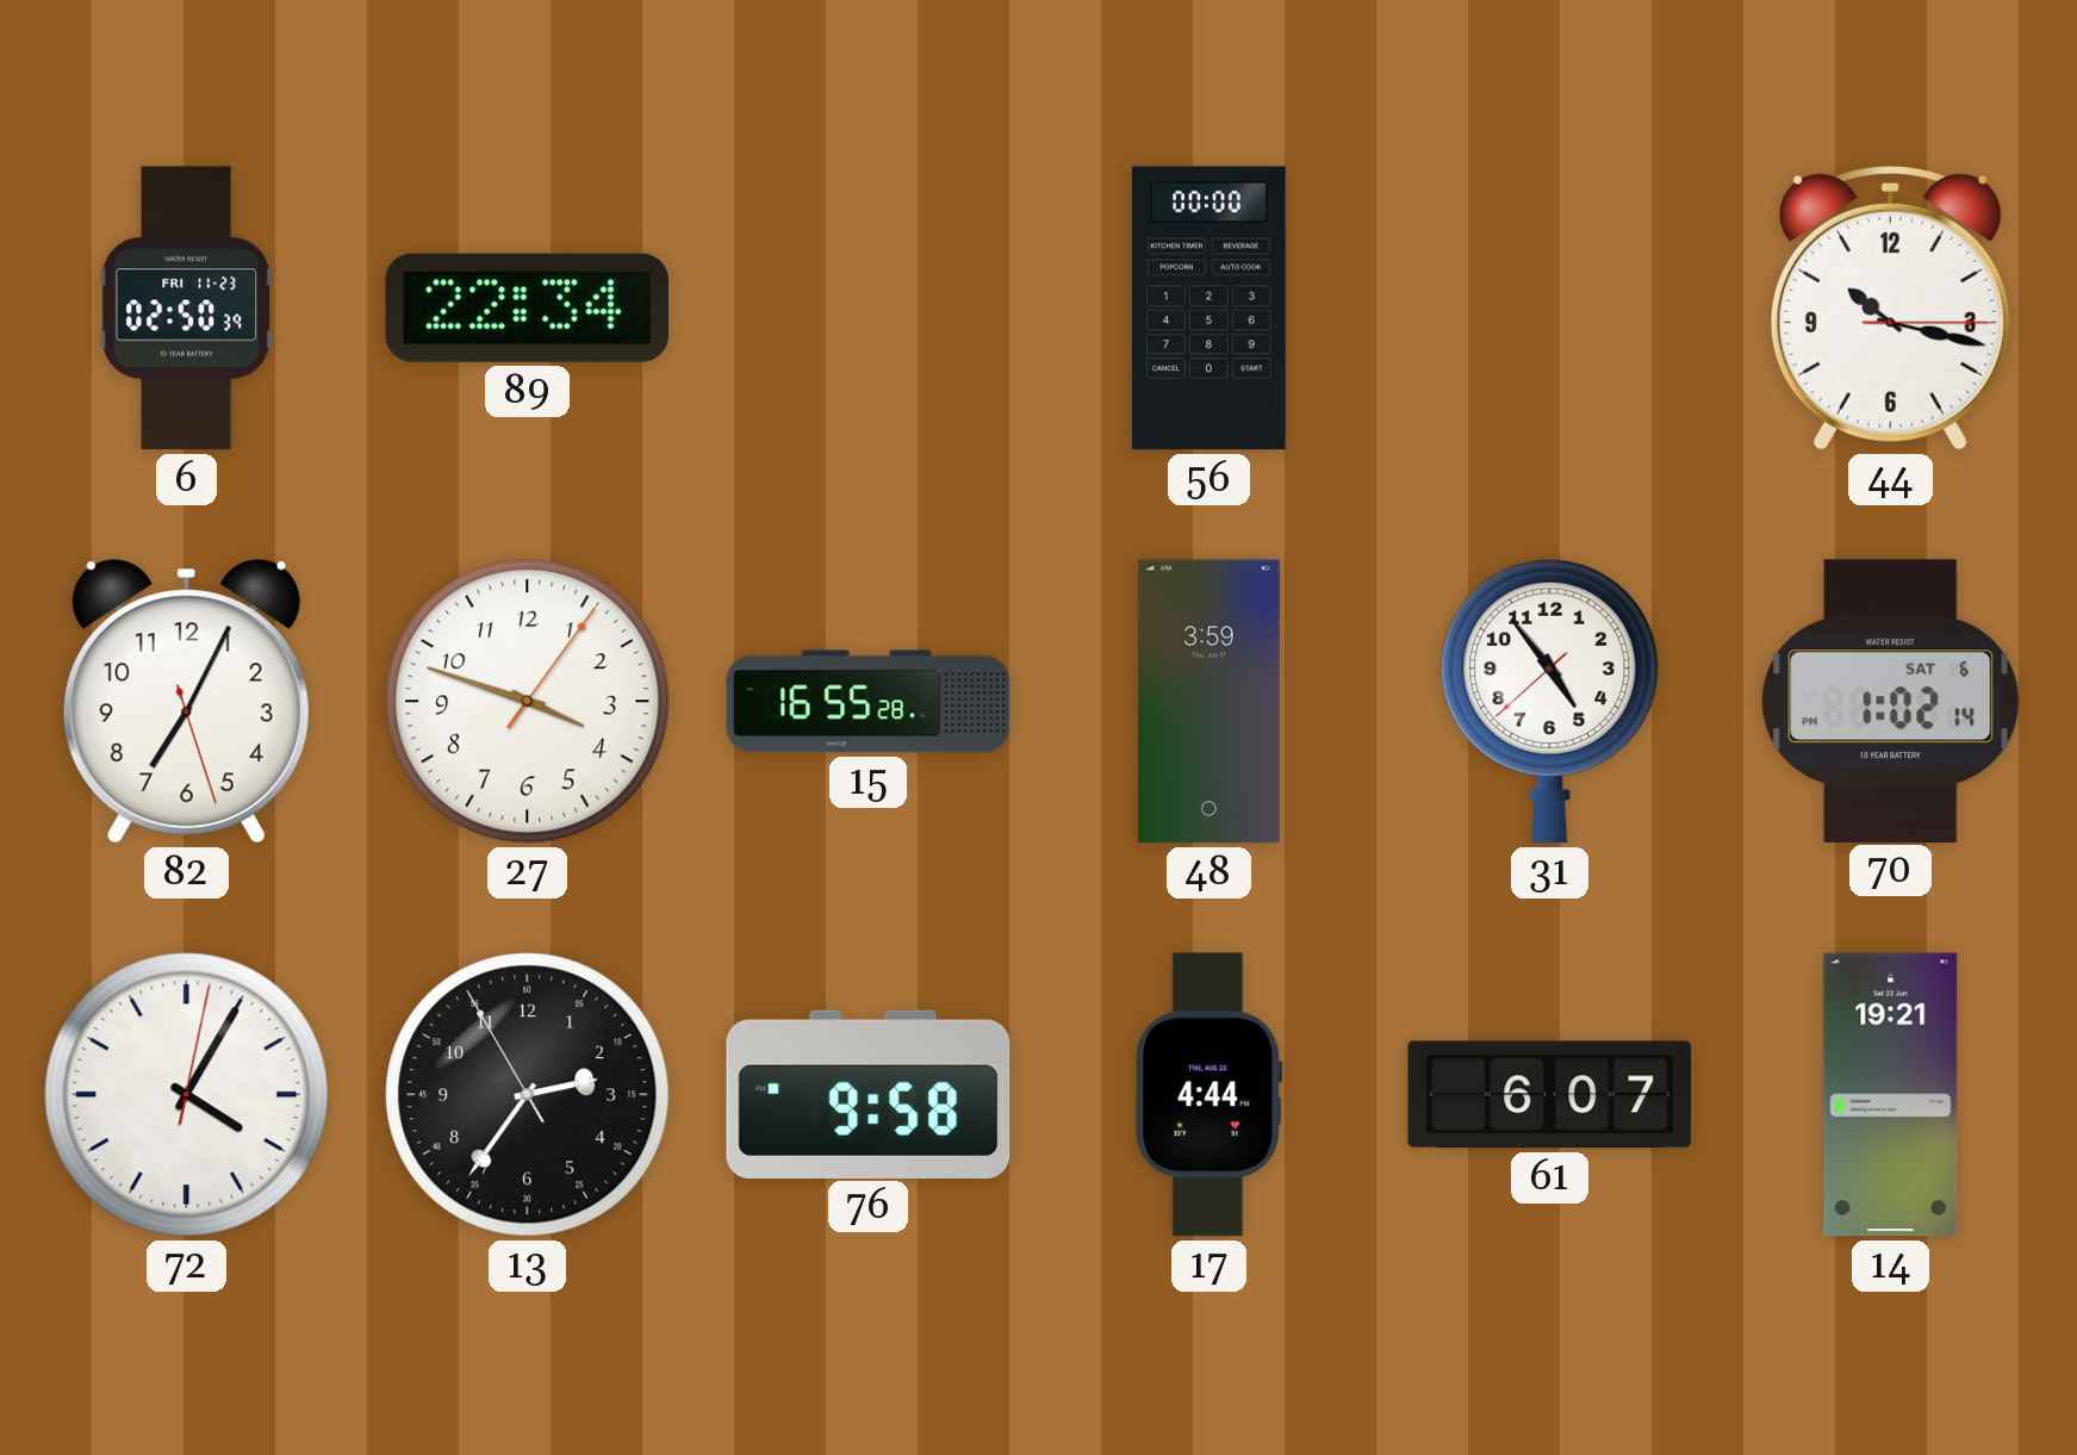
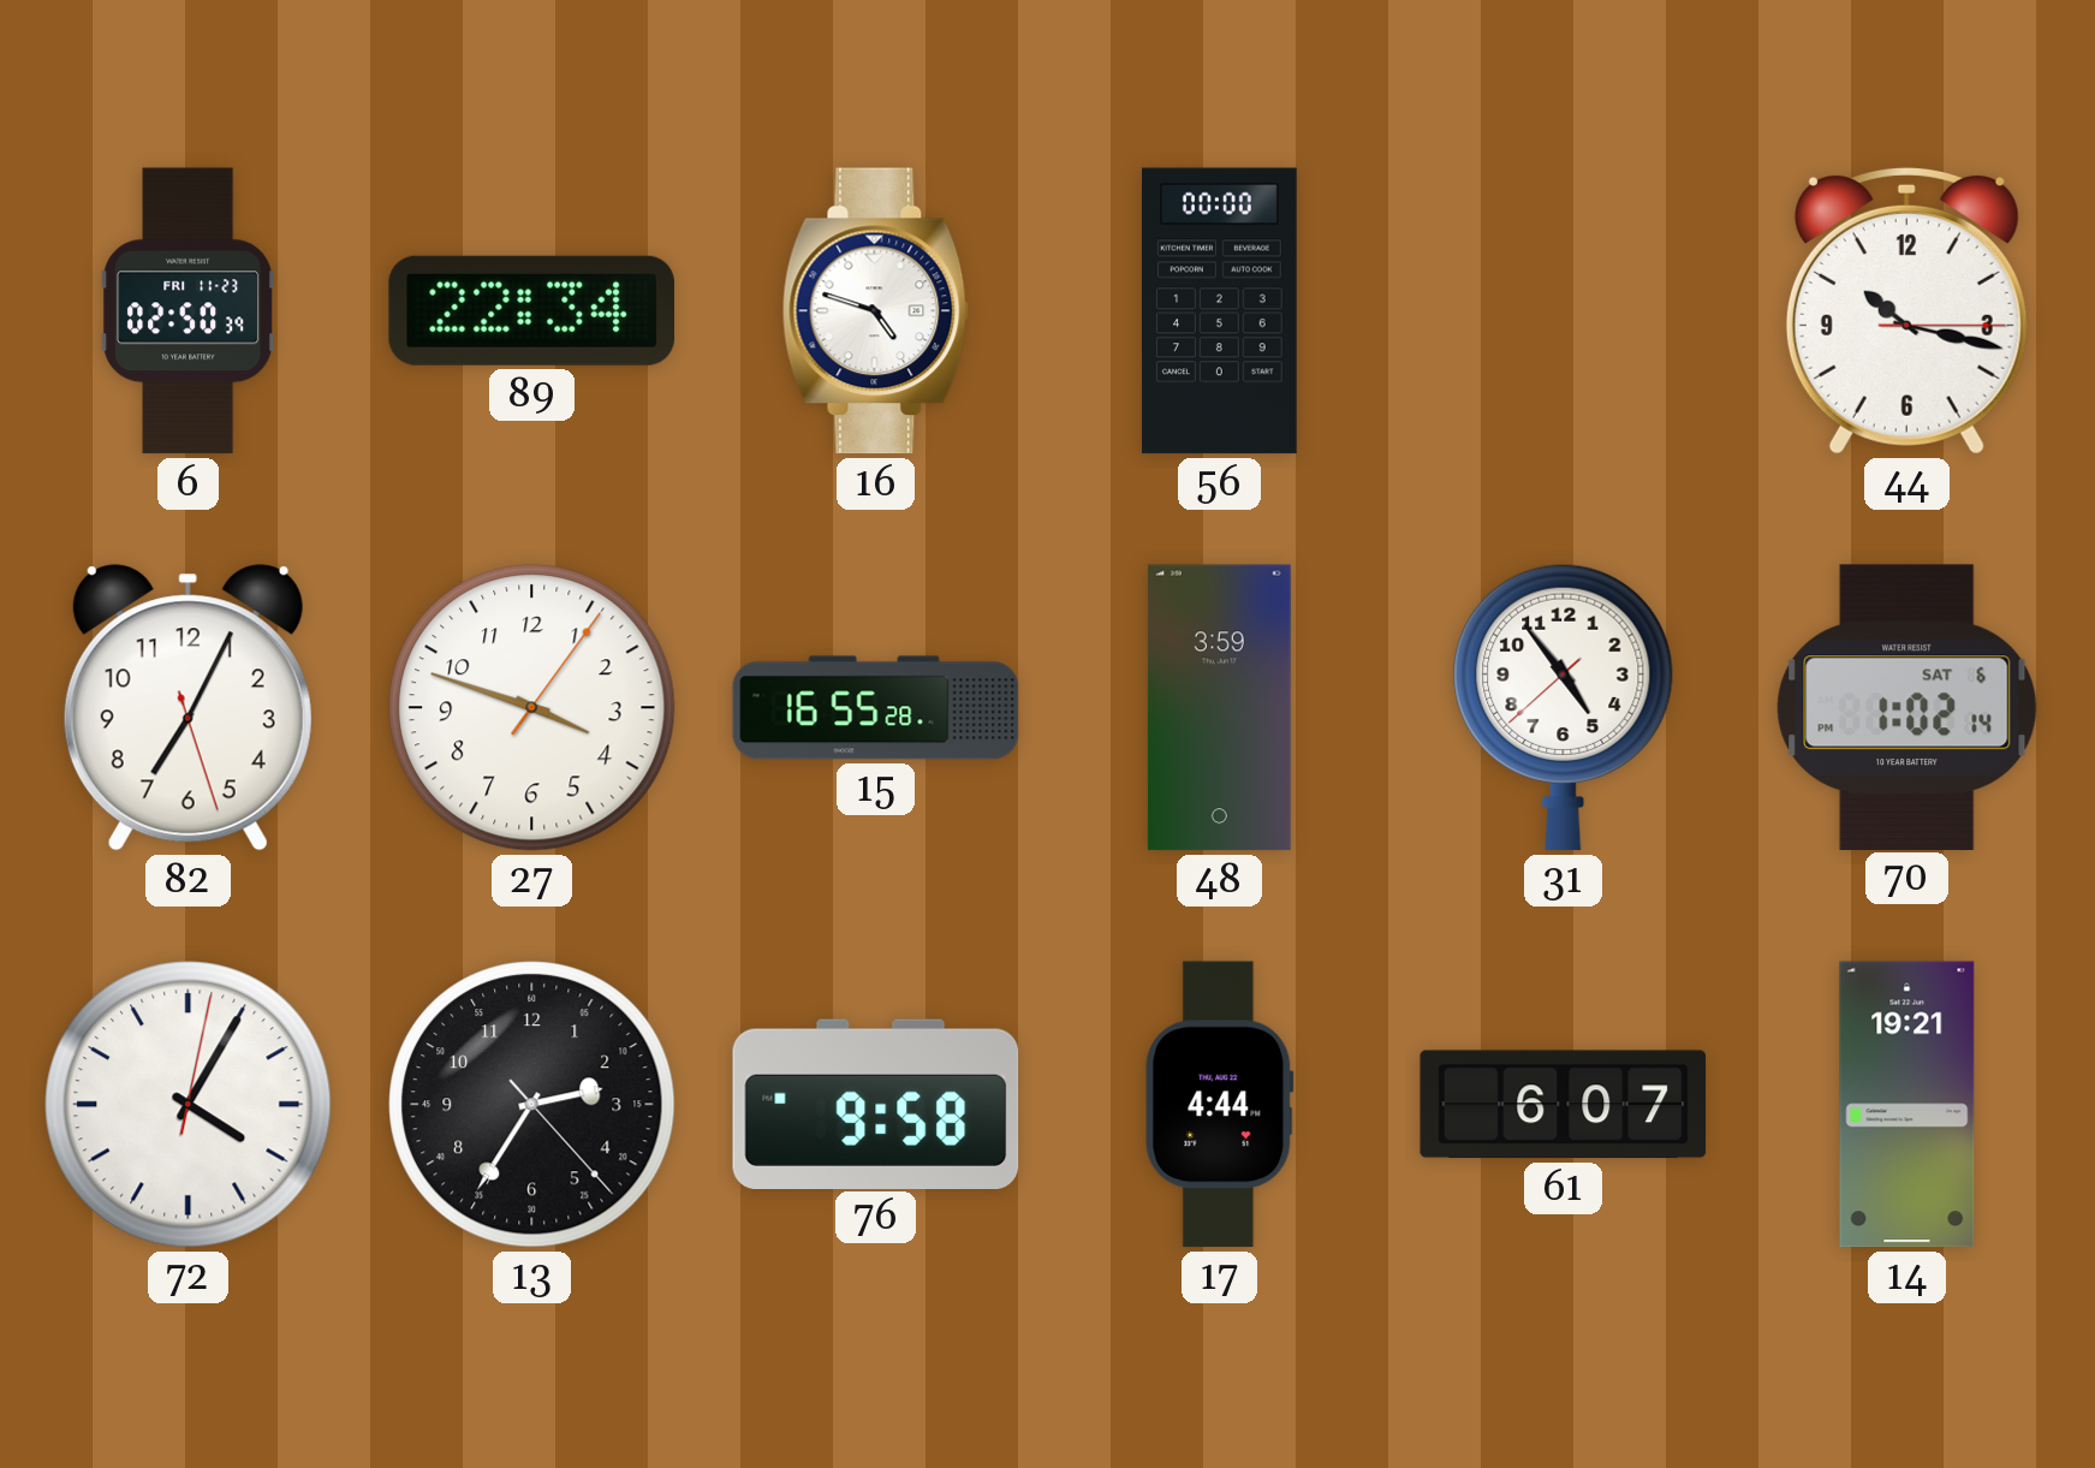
16: none -> 4:48
13: 2:35:55 -> 2:35:23
